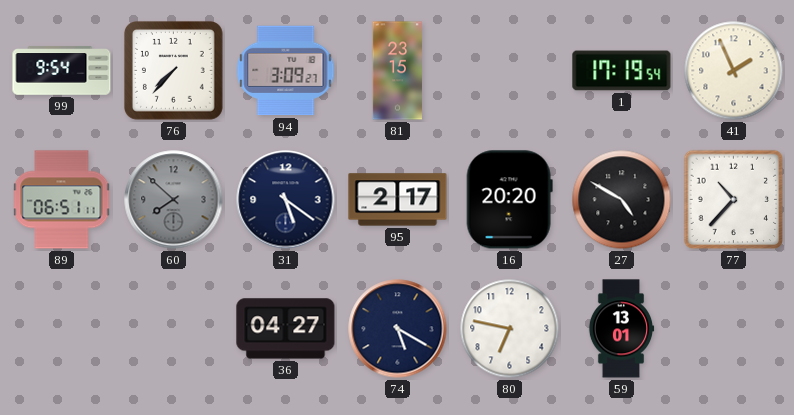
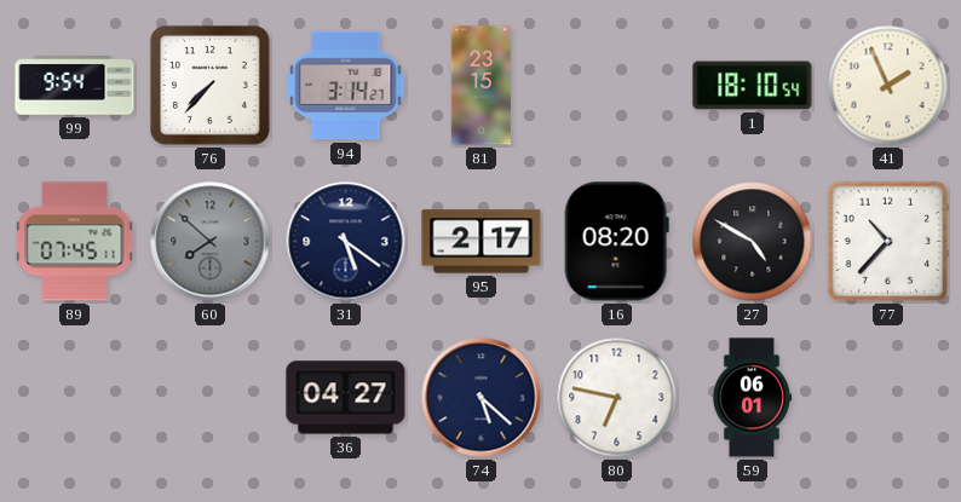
94: 3:09 -> 3:14
1: 17:19 -> 18:10
89: 06:51 -> 07:45
16: 20:20 -> 08:20
74: 5:20 -> 5:22
59: 13:01 -> 06:01
